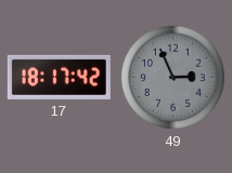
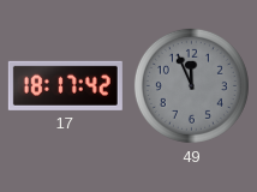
49: 2:56 -> 11:56
